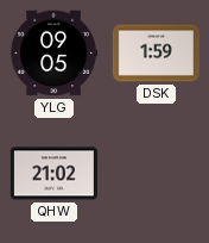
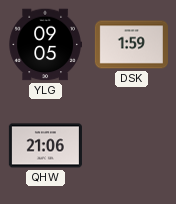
QHW: 21:02 -> 21:06
